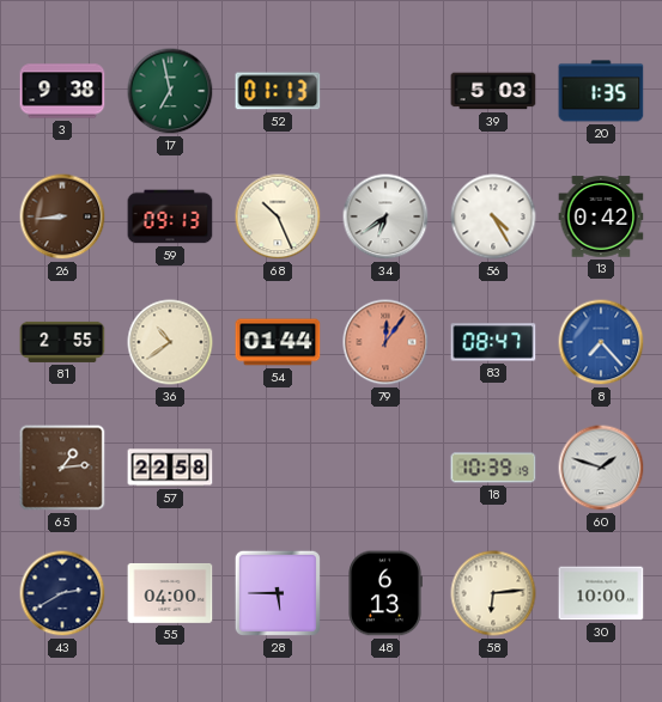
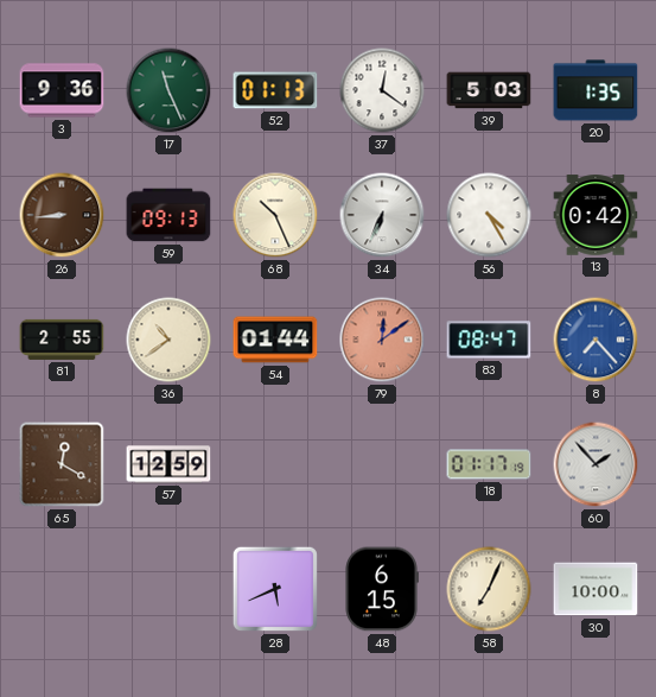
3: 9:38 -> 9:36
17: 6:58 -> 11:26
37: none -> 12:21
34: 6:39 -> 6:34
79: 12:06 -> 12:09
65: 1:14 -> 12:20
57: 22:58 -> 12:59
18: 10:39 -> 01:17
60: 1:48 -> 1:53
43: 2:40 -> none
55: 04:00 -> none
28: 5:45 -> 5:41
48: 6:13 -> 6:15
58: 6:14 -> 7:04
